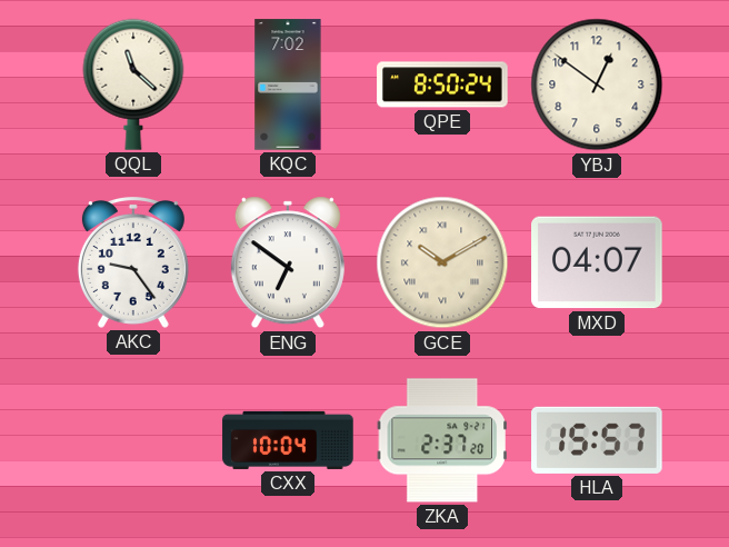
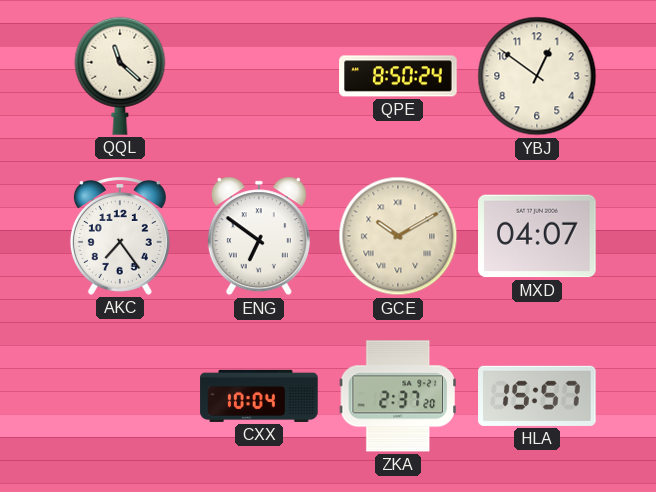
KQC: 7:02 -> none
AKC: 9:24 -> 7:24
